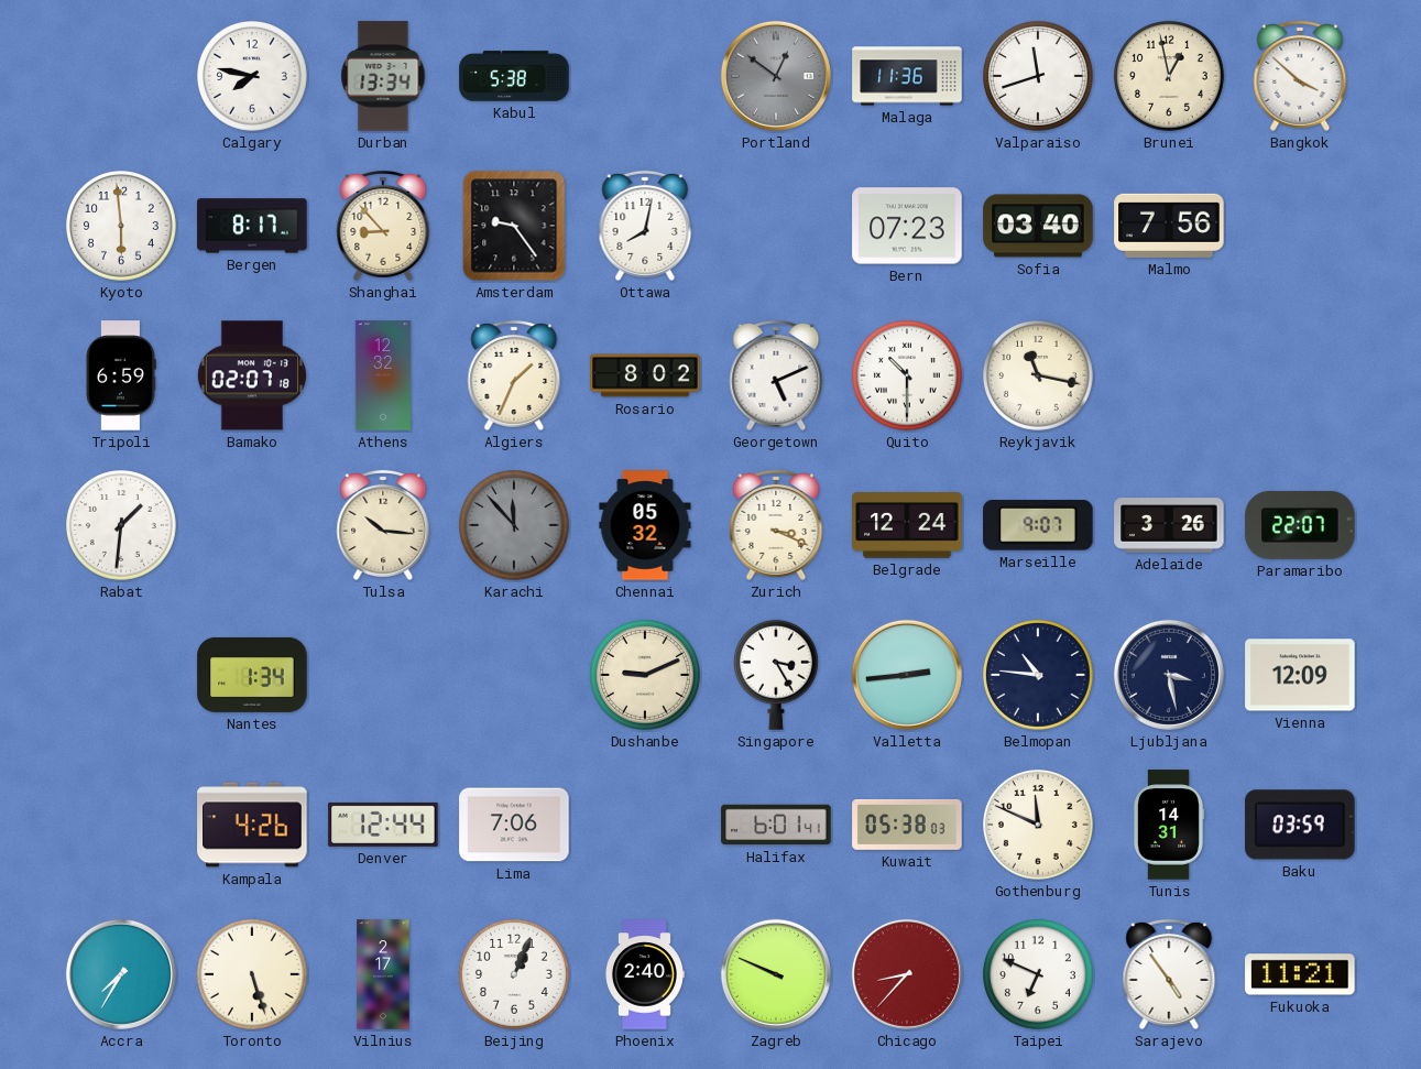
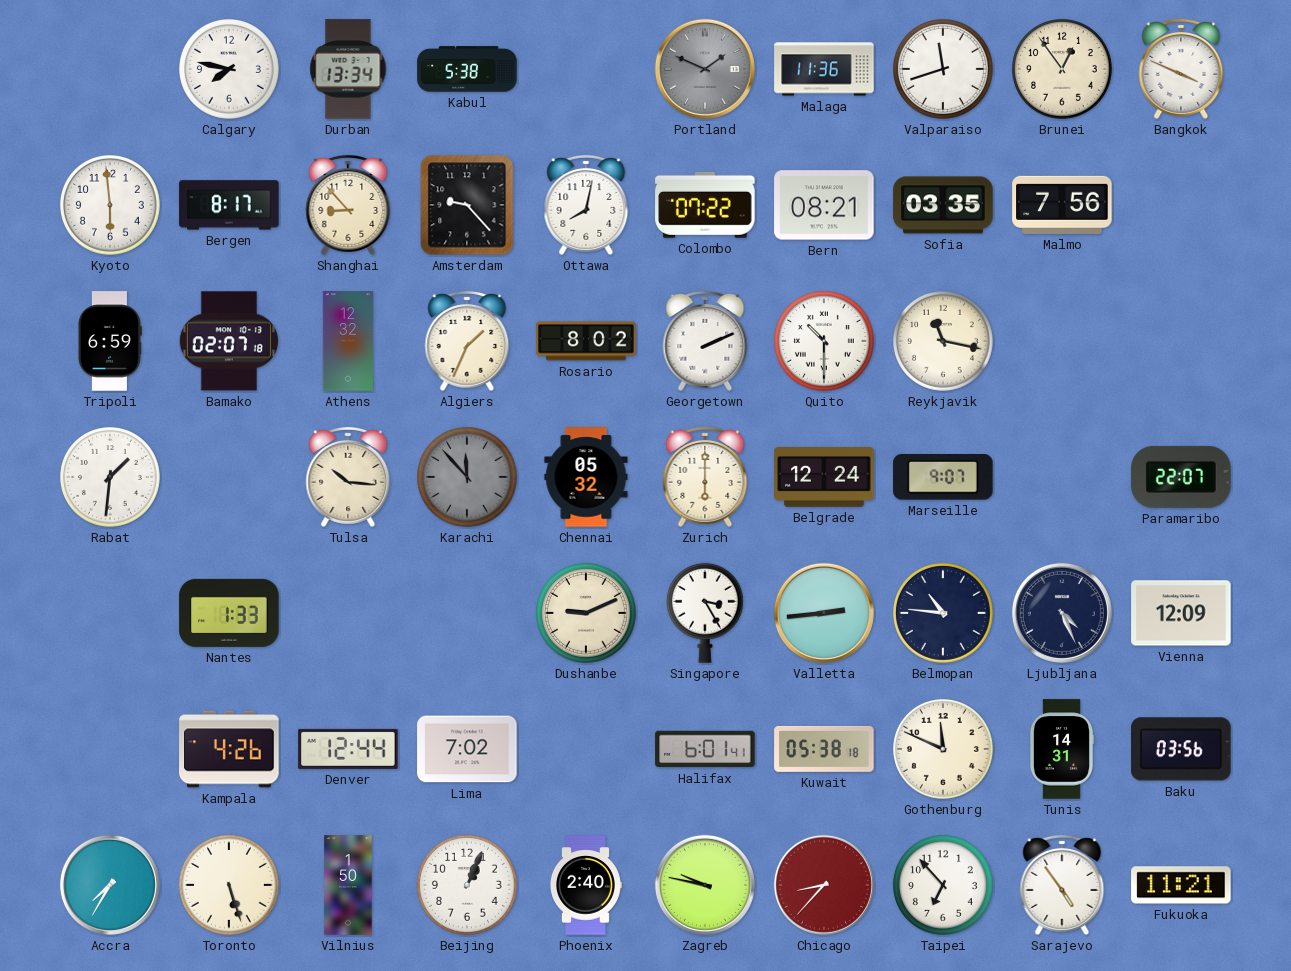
Portland: 12:51 -> 1:49
Brunei: 12:58 -> 12:54
Bangkok: 3:52 -> 3:49
Amsterdam: 9:24 -> 9:23
Colombo: none -> 07:22
Bern: 07:23 -> 08:21
Sofia: 03:40 -> 03:35
Georgetown: 5:11 -> 2:11
Zurich: 3:19 -> 6:00
Adelaide: 3:26 -> none
Nantes: 1:34 -> 1:33
Ljubljana: 3:28 -> 4:26
Lima: 7:06 -> 7:02
Kuwait: 05:38:03 -> 05:38:18
Baku: 03:59 -> 03:56
Vilnius: 2:17 -> 1:50
Zagreb: 9:49 -> 9:47
Taipei: 6:49 -> 6:53
